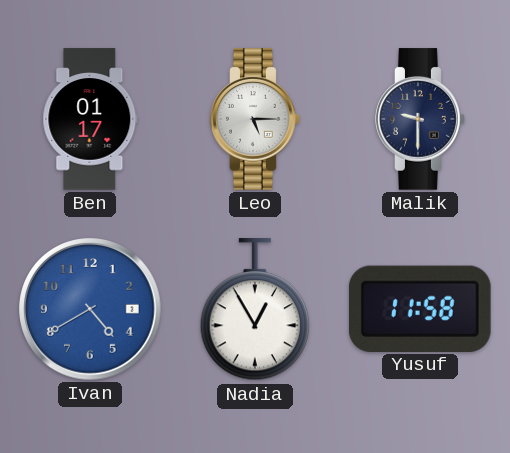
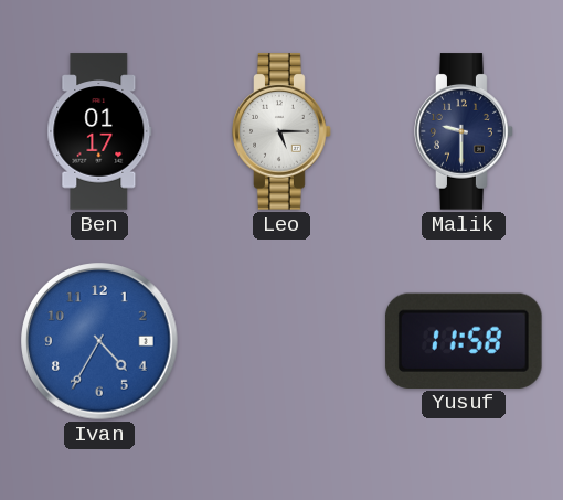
Ivan: 4:40 -> 4:35
Nadia: 12:55 -> none
